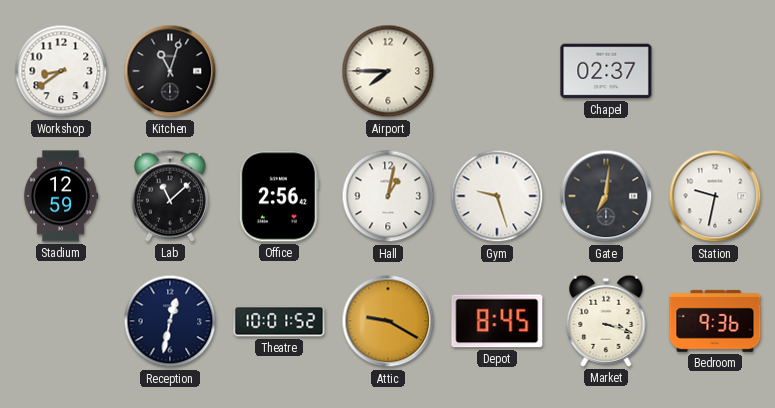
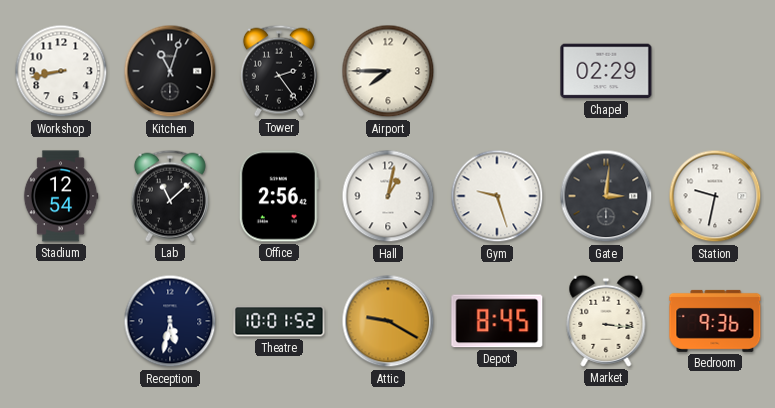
Workshop: 8:39 -> 8:43
Tower: none -> 2:24
Chapel: 02:37 -> 02:29
Stadium: 12:59 -> 12:54
Gate: 7:01 -> 3:01
Reception: 12:32 -> 5:32
Market: 3:18 -> 3:16
